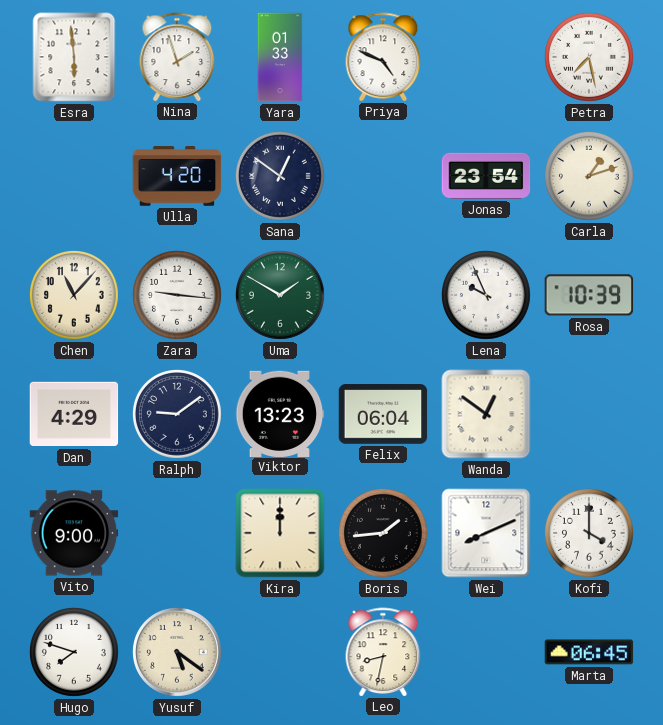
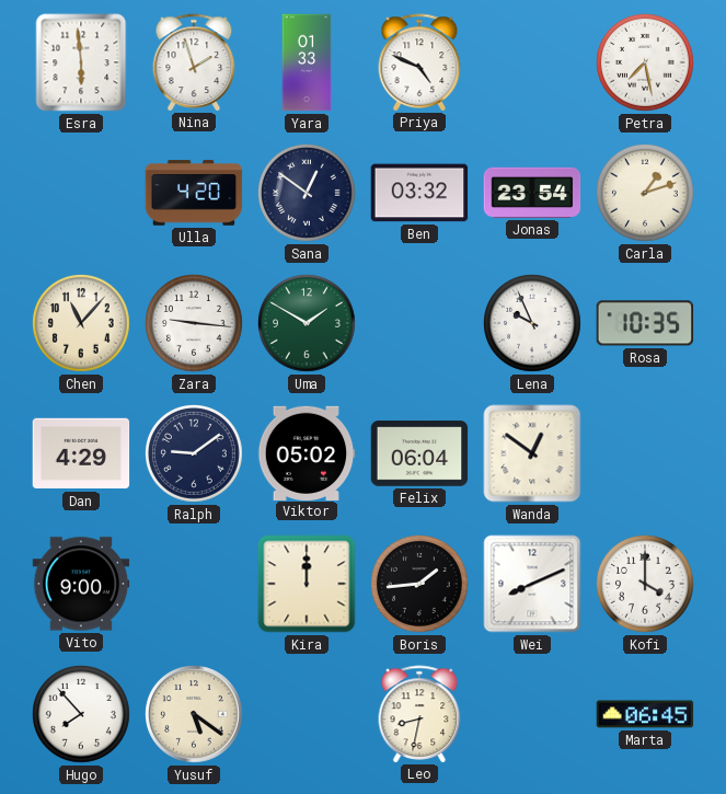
Ben: none -> 03:32
Rosa: 10:39 -> 10:35
Viktor: 13:23 -> 05:02
Hugo: 7:48 -> 7:53
